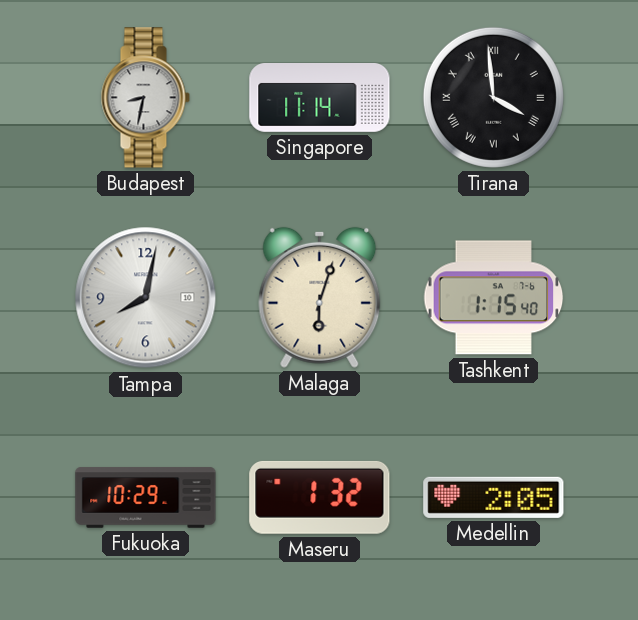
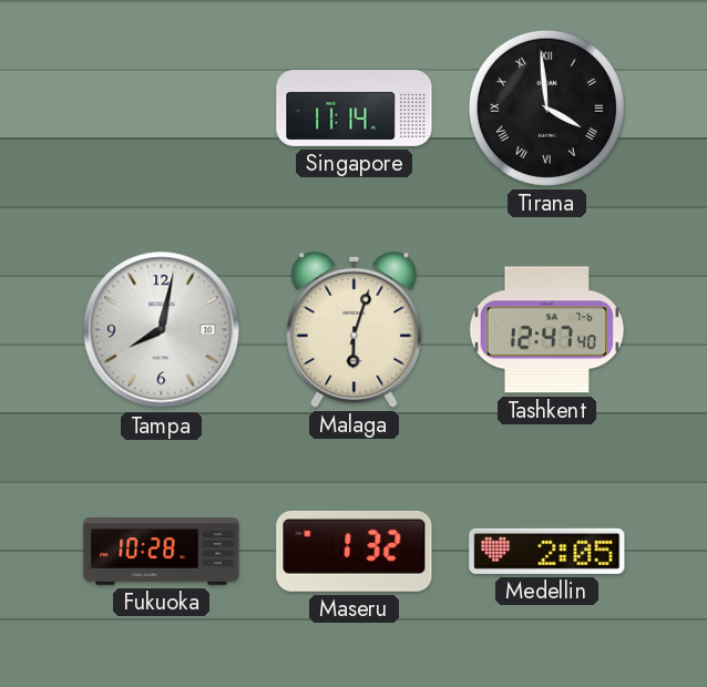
Budapest: 8:32 -> none
Tashkent: 1:15 -> 12:47
Fukuoka: 10:29 -> 10:28
